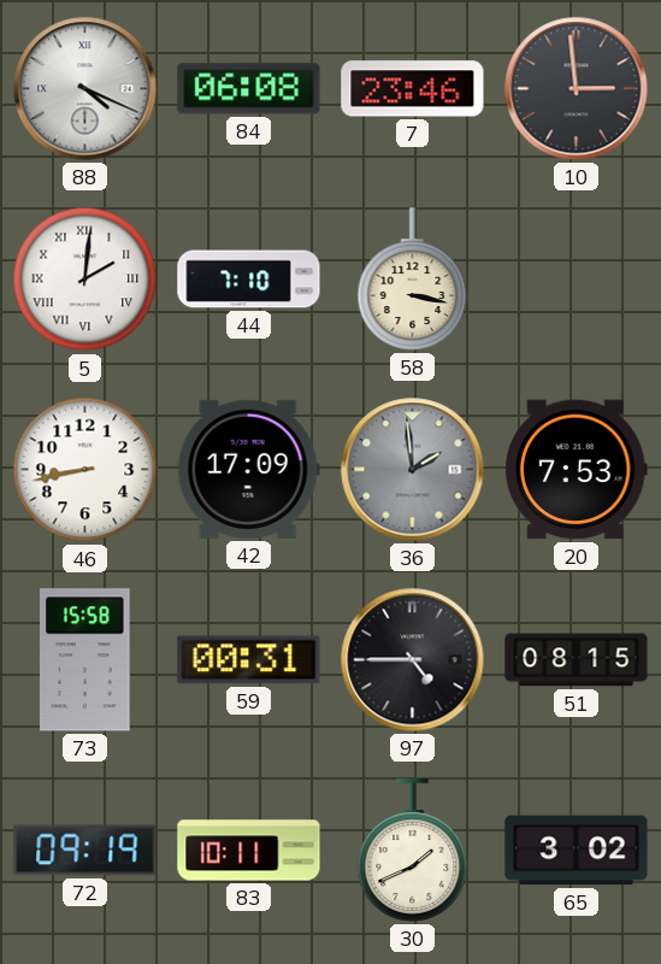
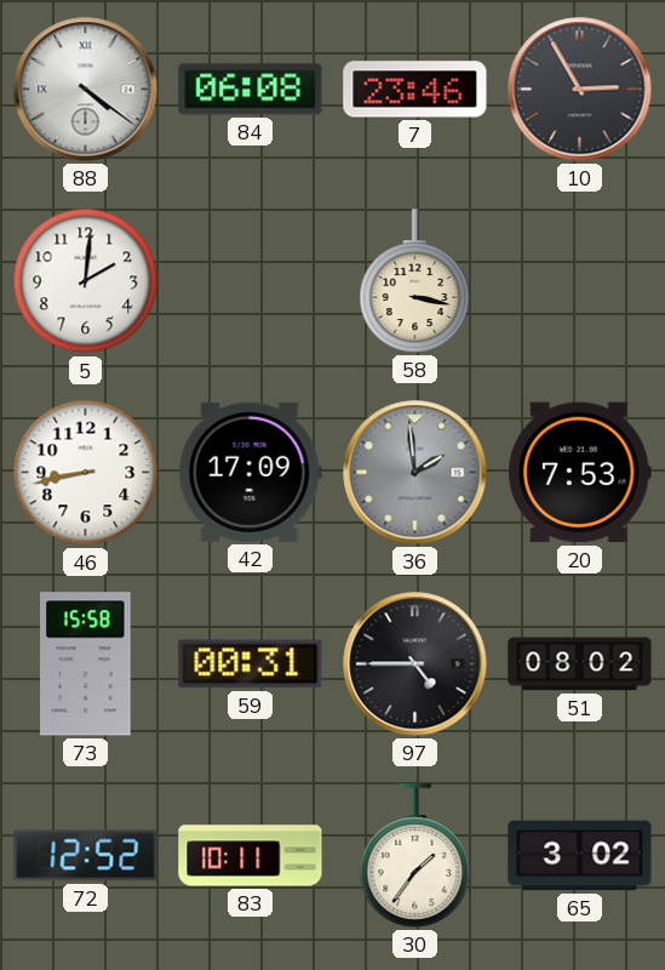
88: 4:19 -> 4:21
10: 2:59 -> 2:55
5 numerals: Roman -> Arabic
44: 7:10 -> none
51: 08:15 -> 08:02
72: 09:19 -> 12:52
30: 1:41 -> 1:36
